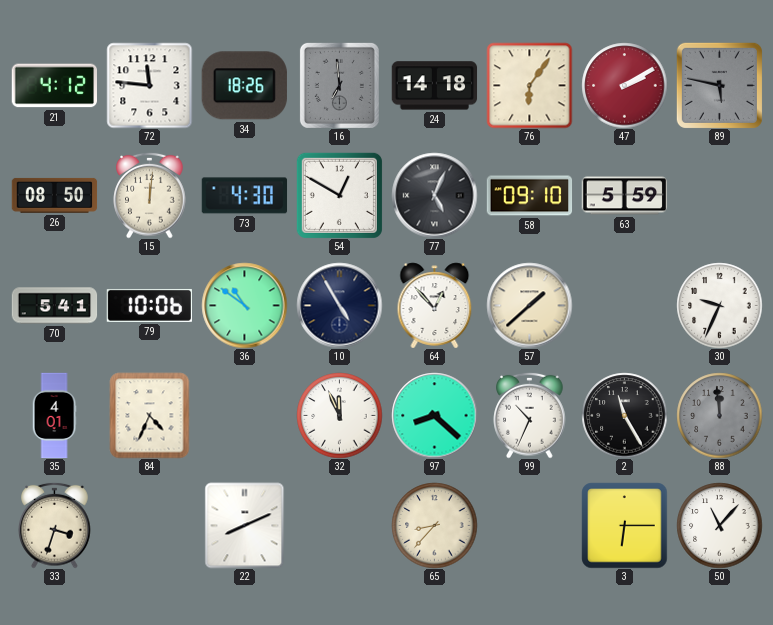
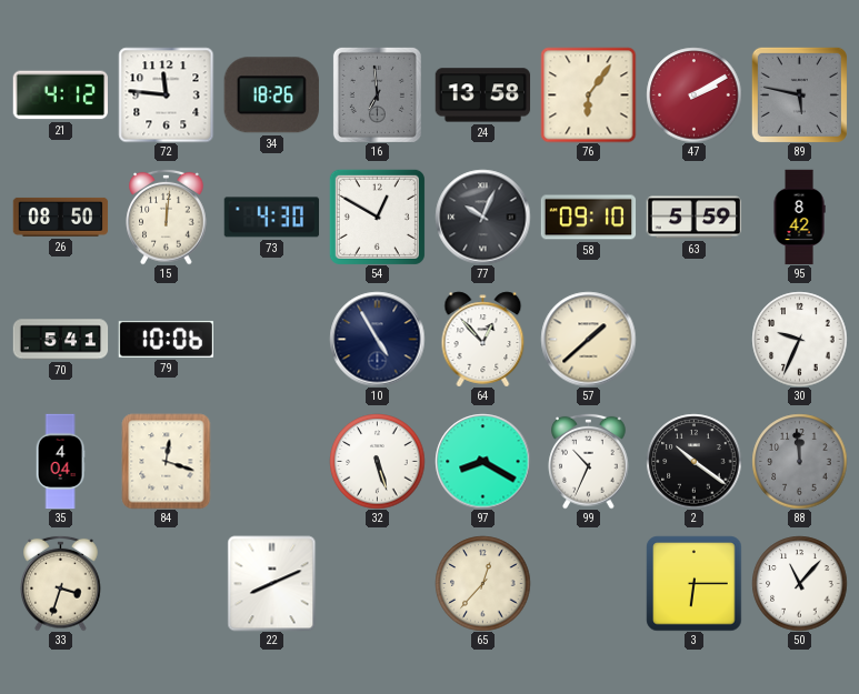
24: 14:18 -> 13:58
77: 5:04 -> 10:04
95: none -> 8:42
36: 10:51 -> none
35: 4:01 -> 4:04
84: 4:34 -> 12:18
32: 11:56 -> 5:27
97: 8:22 -> 8:20
2: 11:25 -> 10:21
65: 8:37 -> 12:37
